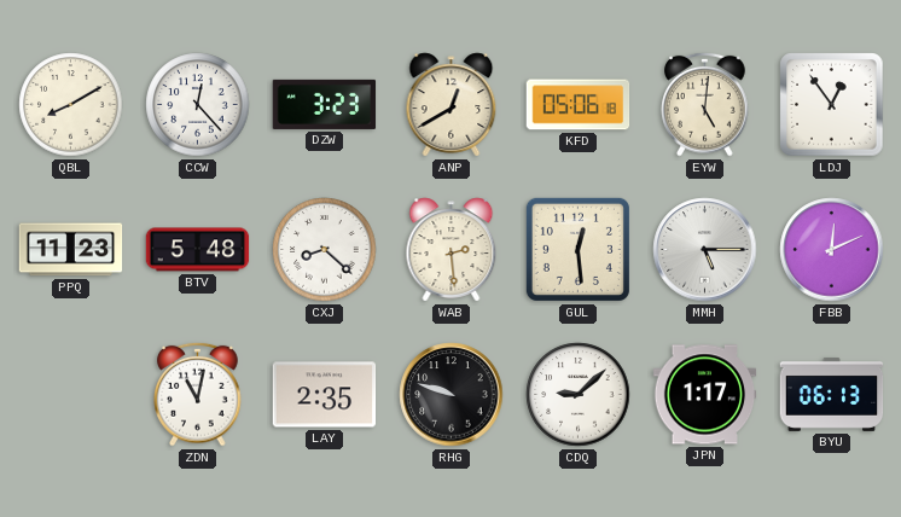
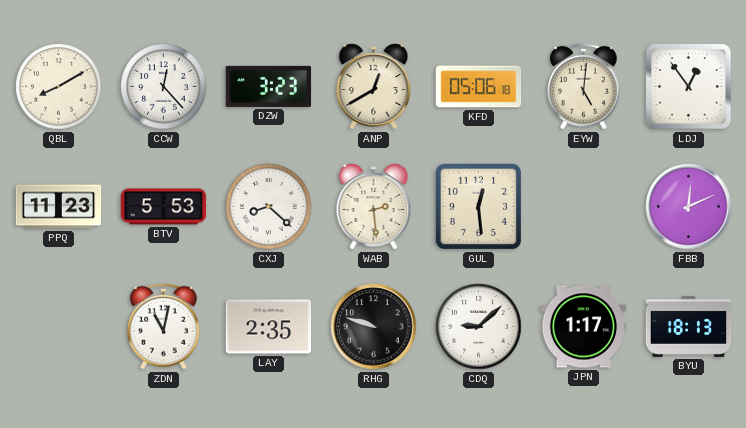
BTV: 5:48 -> 5:53
MMH: 5:15 -> none
BYU: 06:13 -> 18:13
